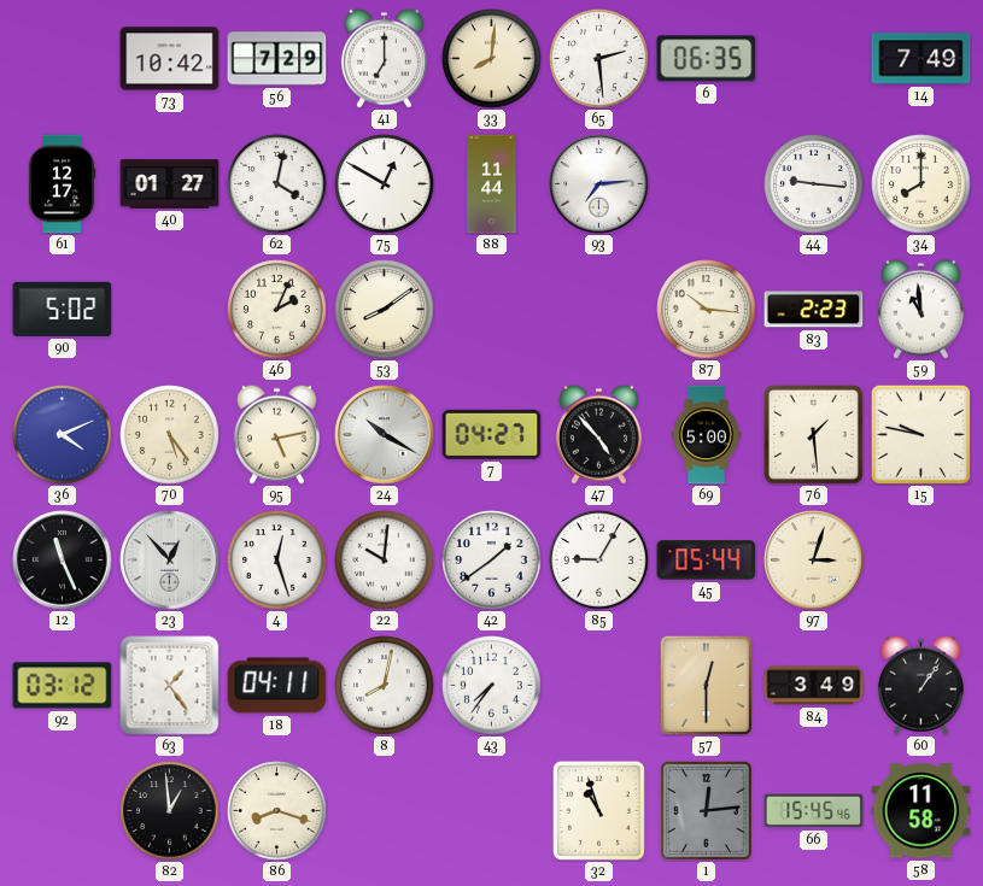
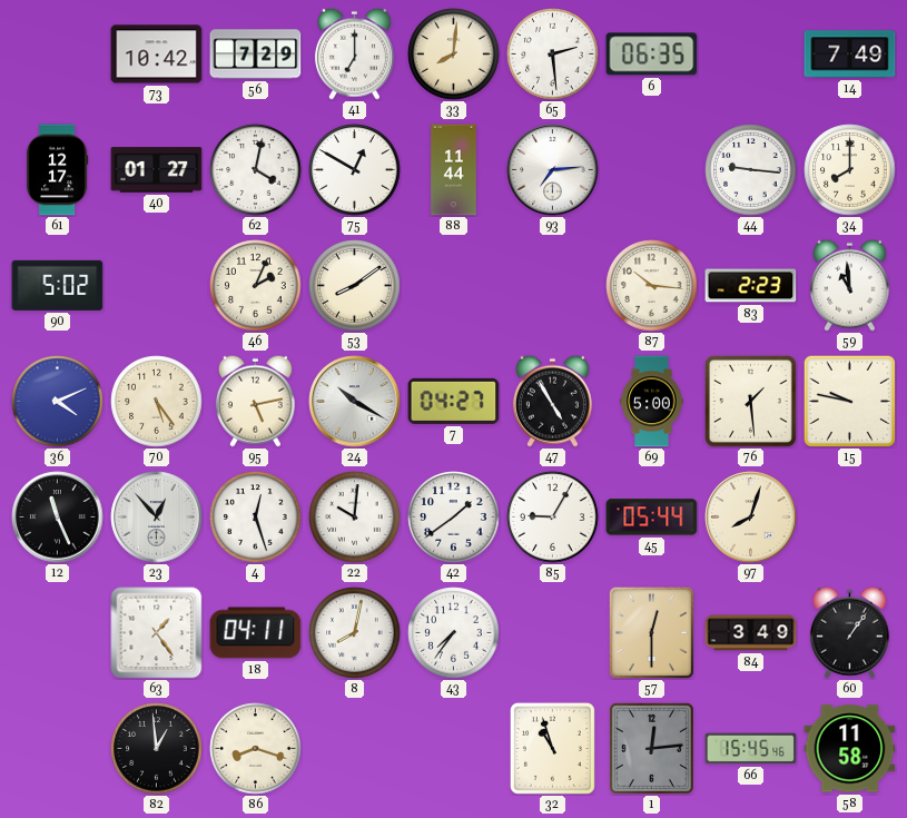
47: 4:53 -> 4:55
97: 3:03 -> 8:03
92: 03:12 -> none
